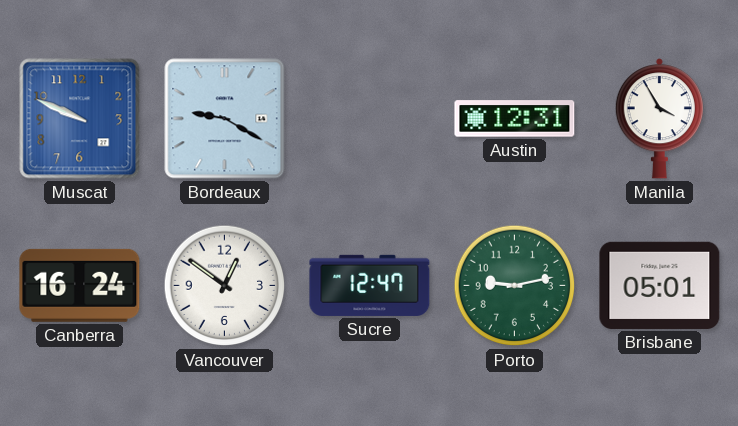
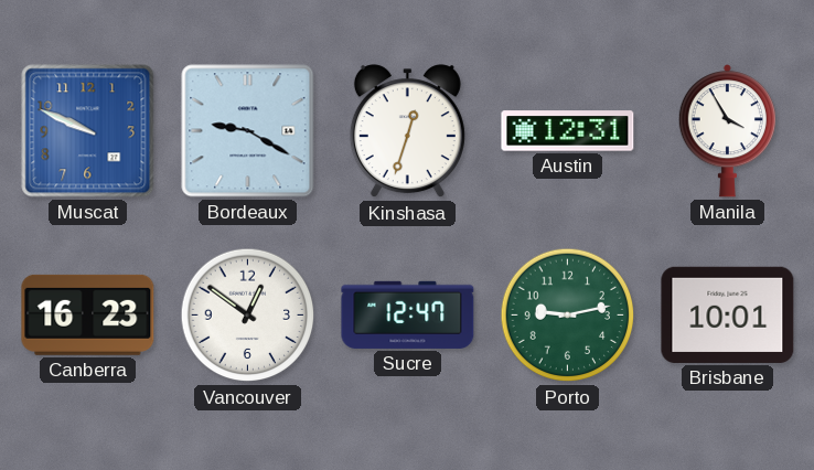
Kinshasa: none -> 12:33
Canberra: 16:24 -> 16:23
Brisbane: 05:01 -> 10:01
